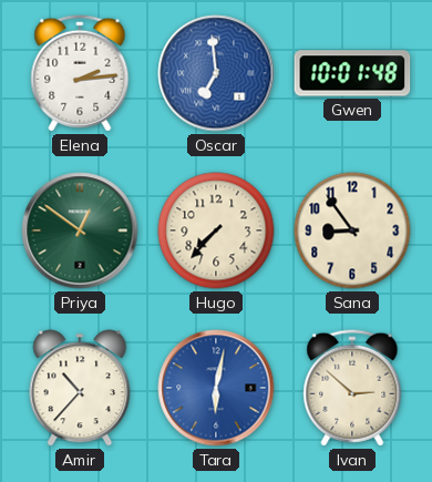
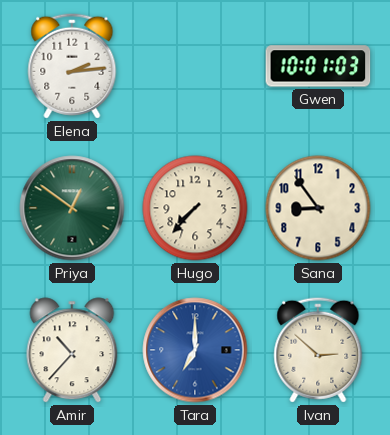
Oscar: 6:59 -> none
Gwen: 10:01:48 -> 10:01:03
Tara: 6:02 -> 7:00
